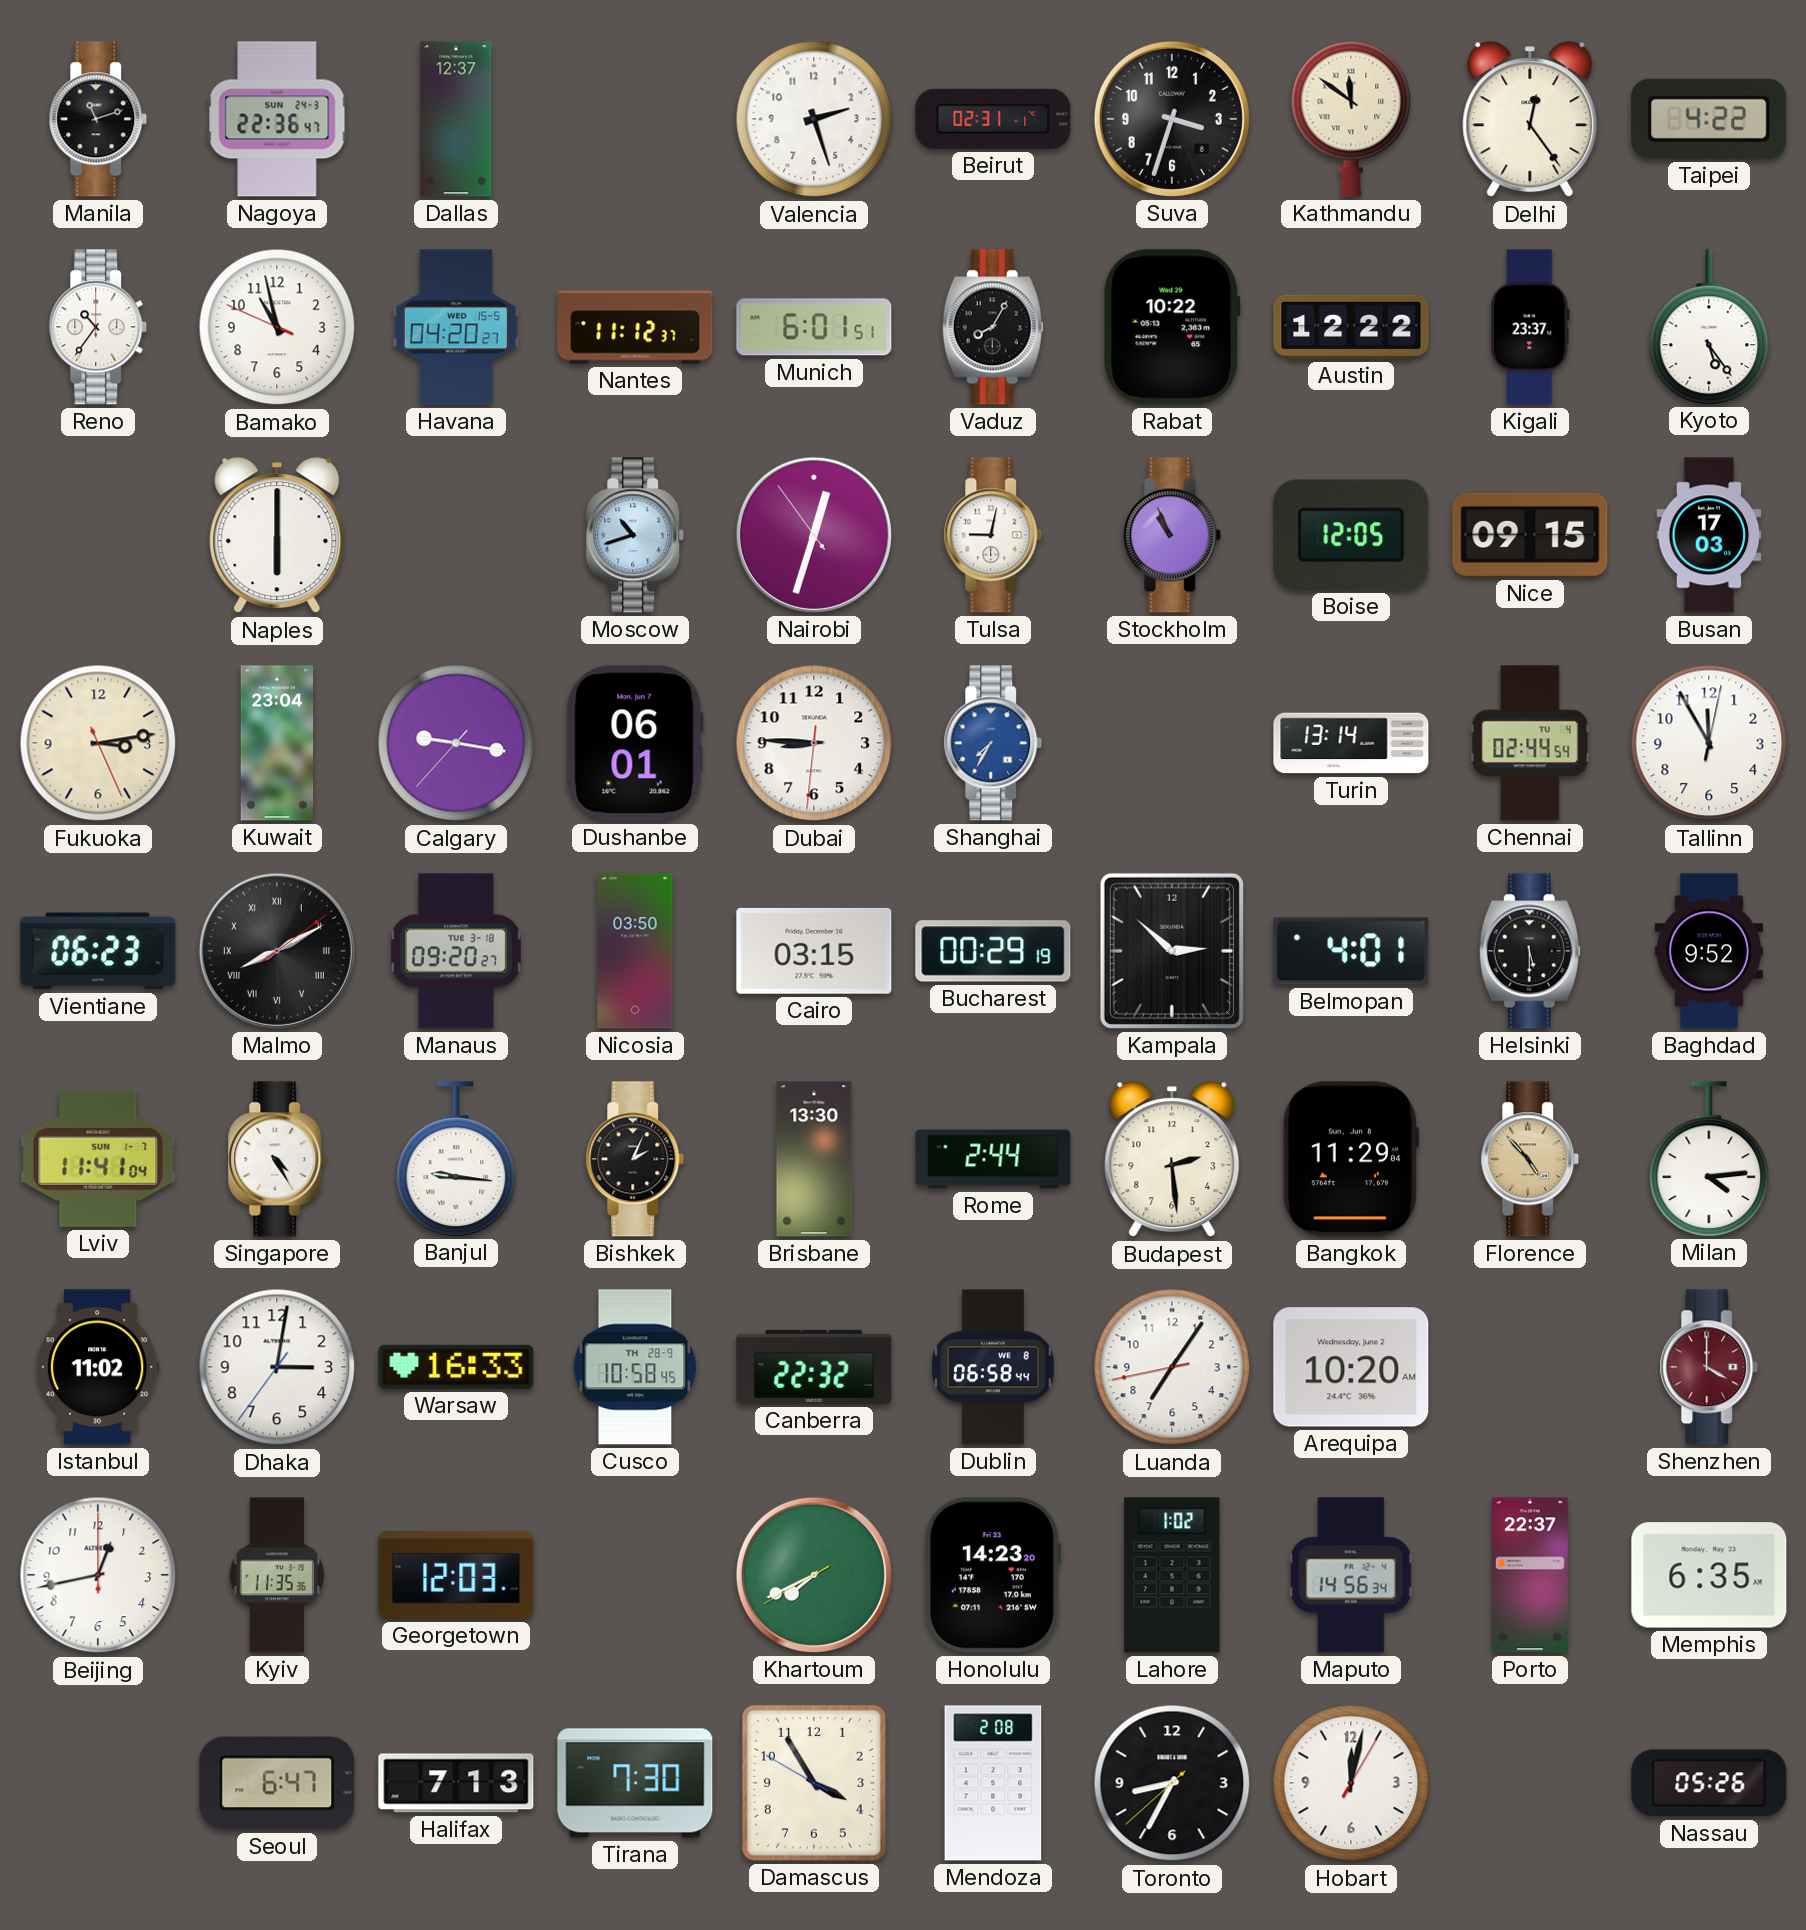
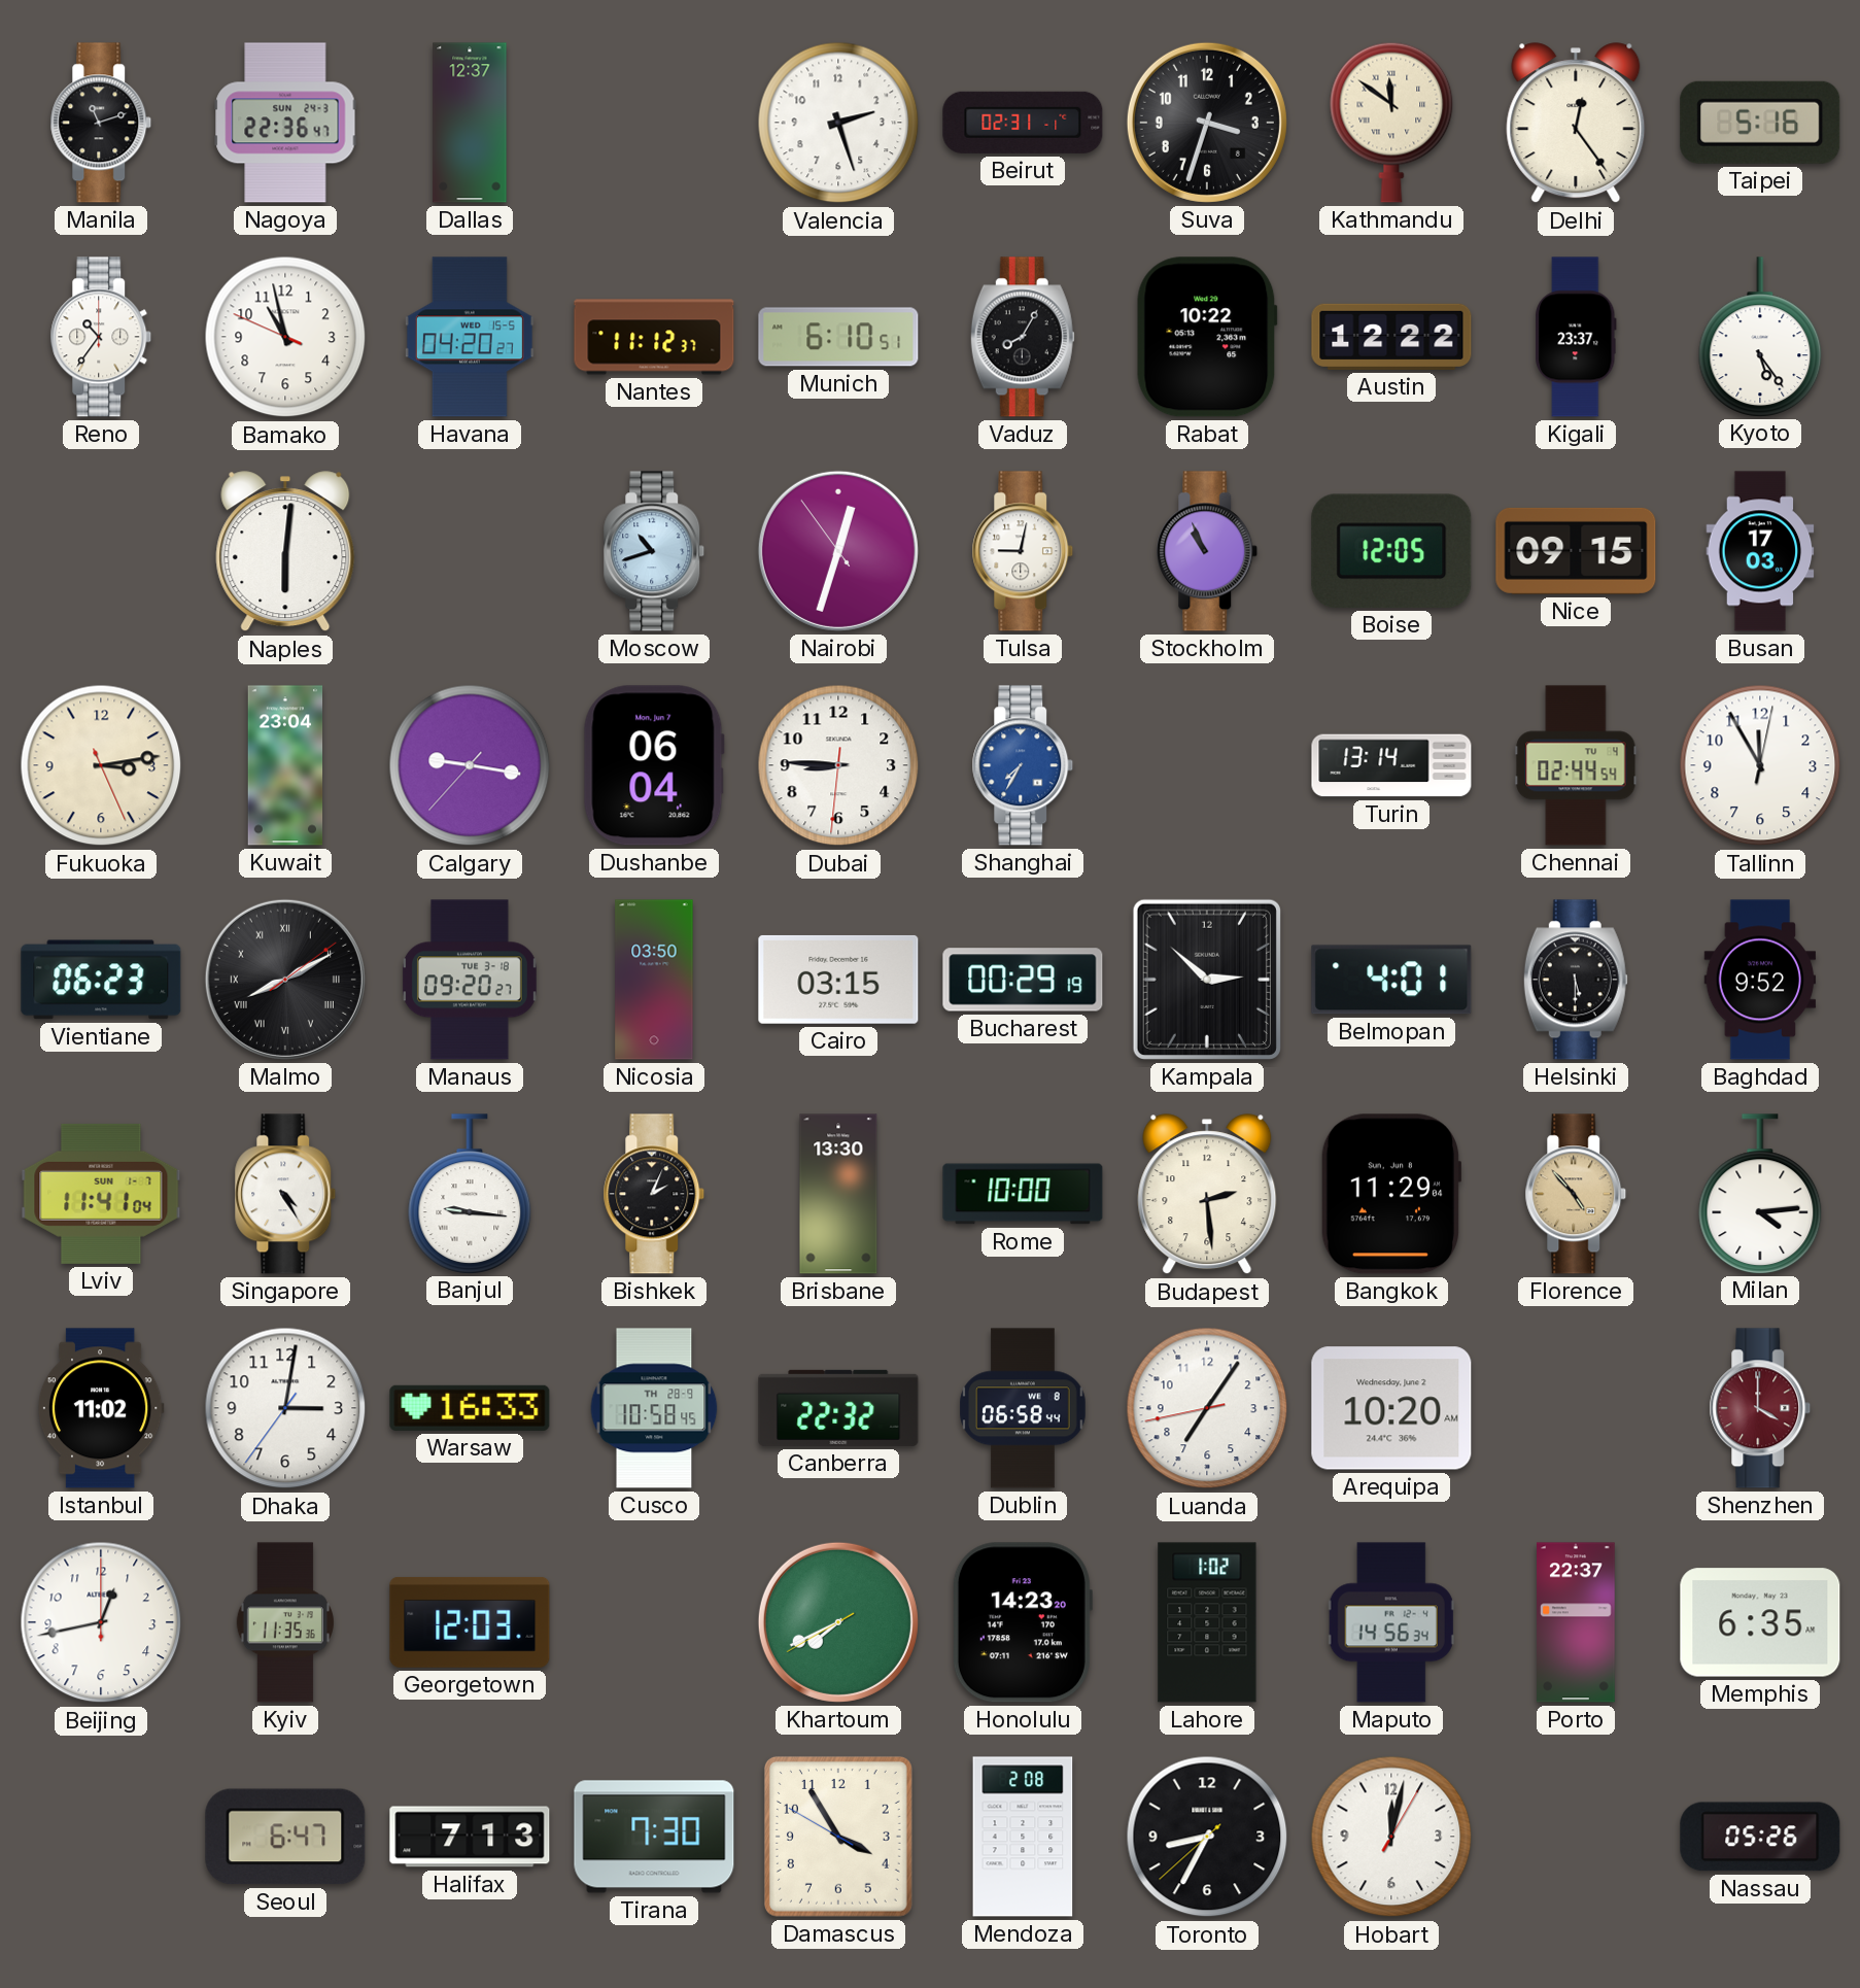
Taipei: 4:22 -> 5:16
Munich: 6:01 -> 6:10
Naples: 6:00 -> 6:01
Dushanbe: 06:01 -> 06:04
Rome: 2:44 -> 10:00
